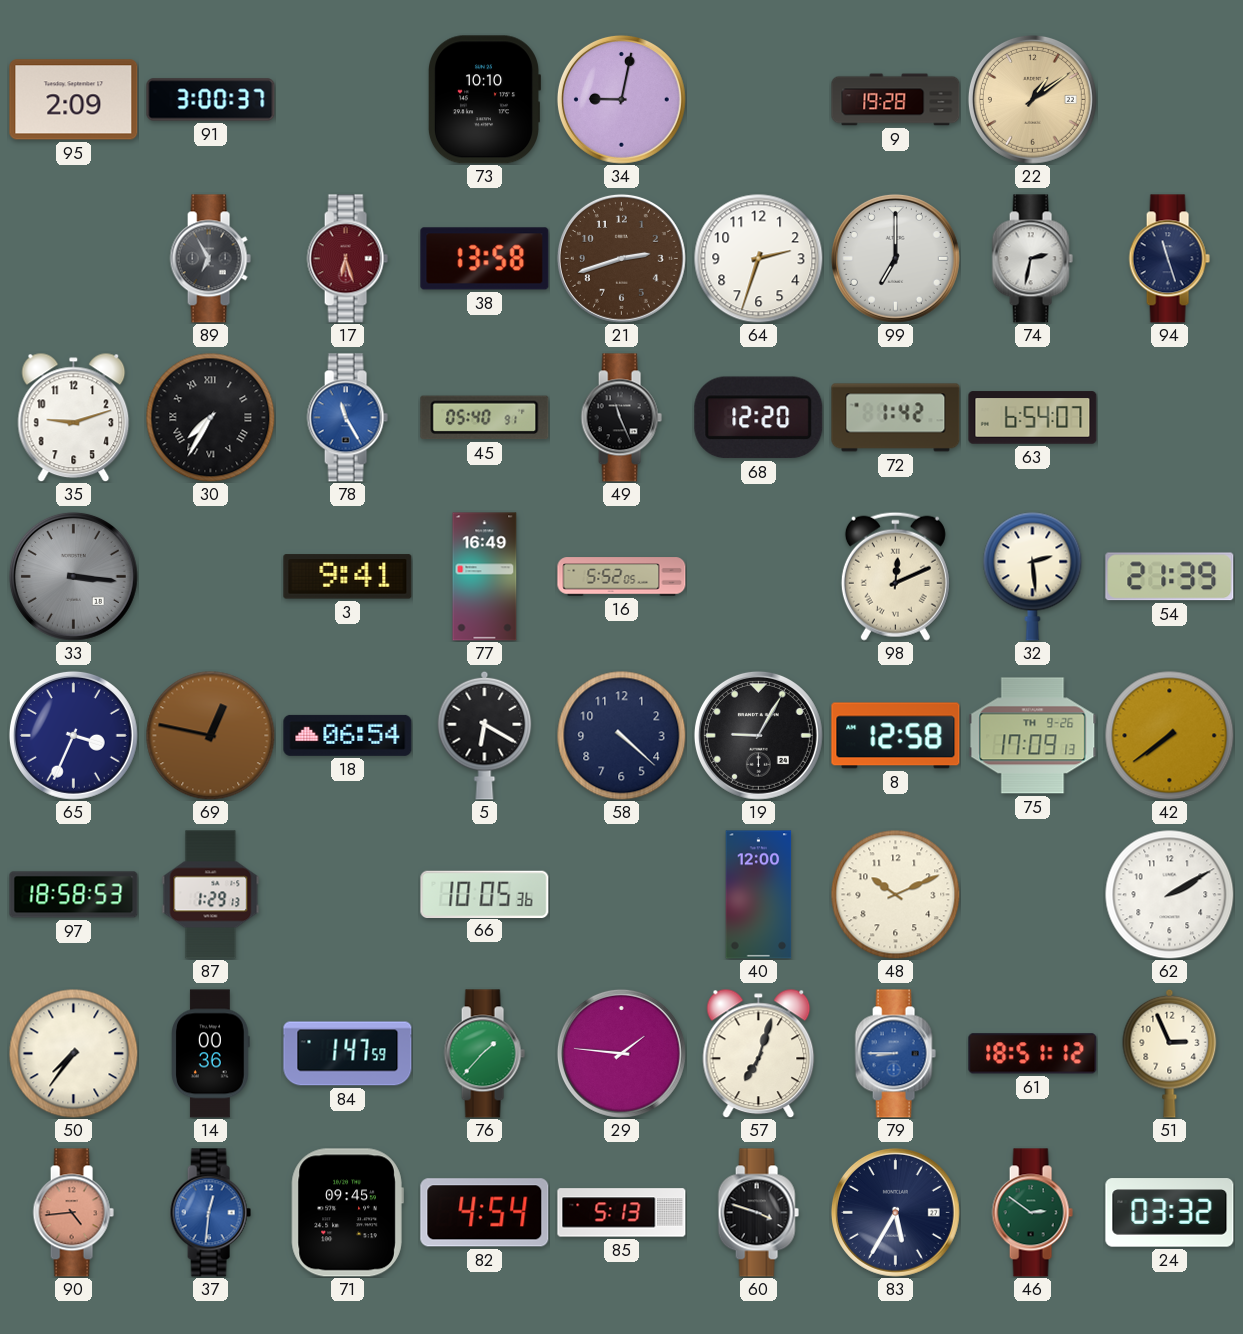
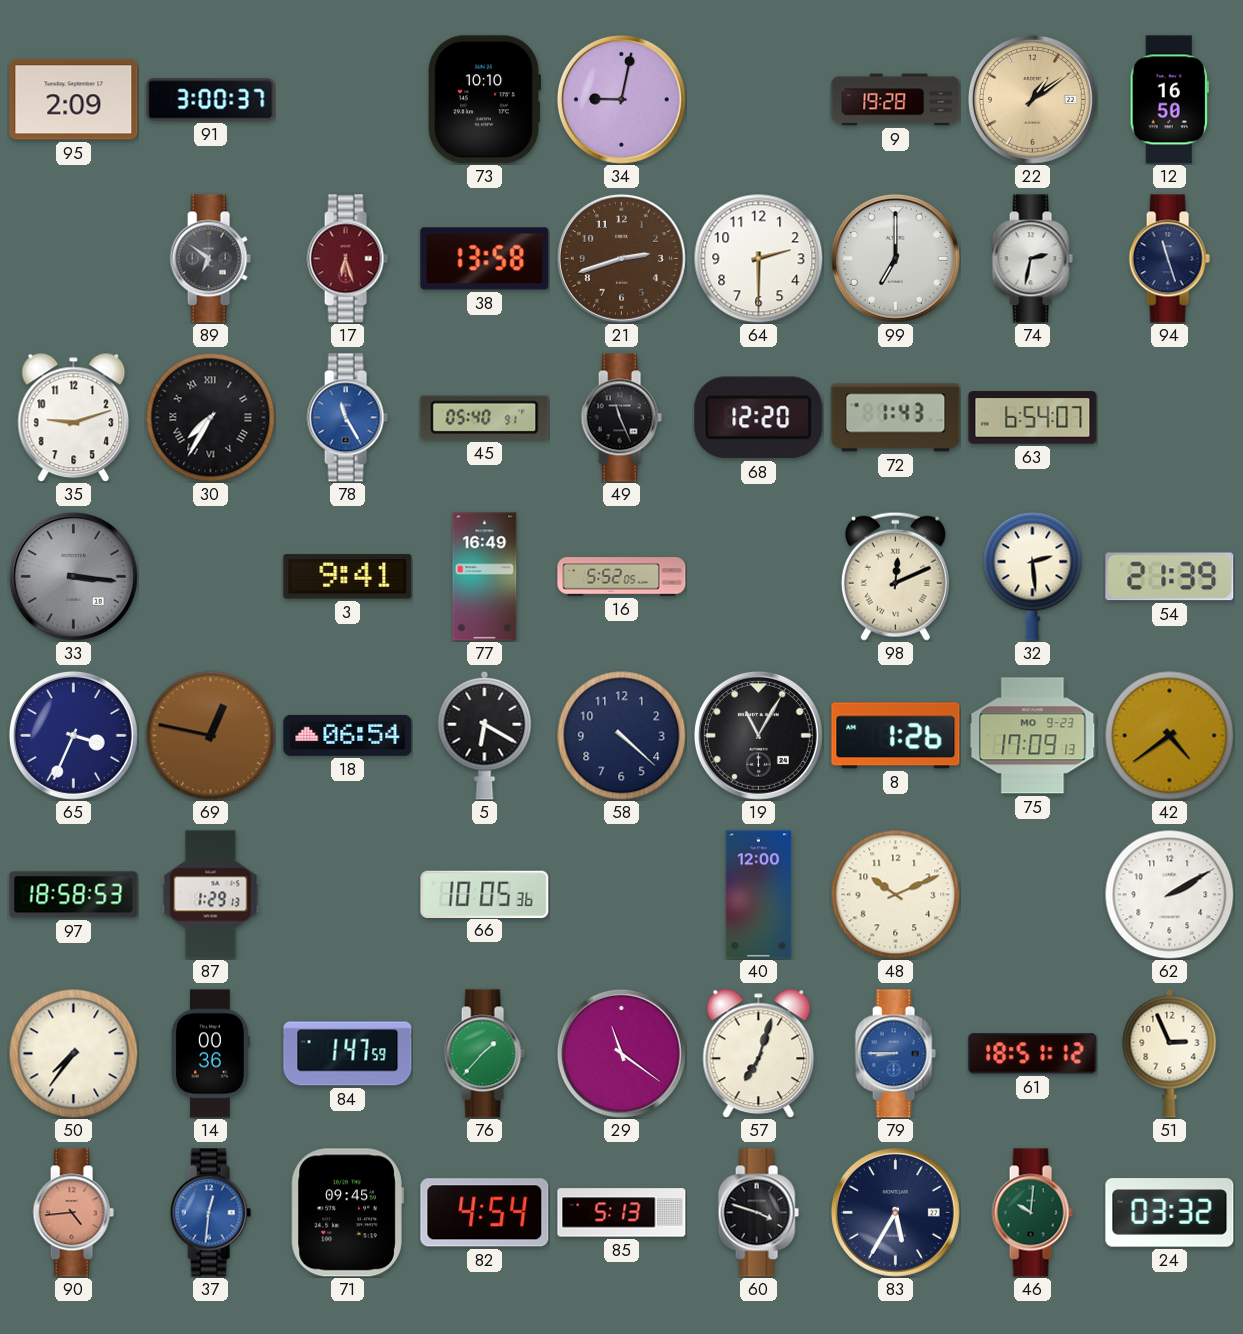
12: none -> 16:50
89: 6:55 -> 6:51
64: 2:33 -> 2:30
72: 1:42 -> 1:43
19: 9:05 -> 11:05
8: 12:58 -> 1:26
75 date: TH 9-26 -> MO 9-23
42: 7:39 -> 4:39
29: 1:46 -> 11:21
46: 2:51 -> 10:01
